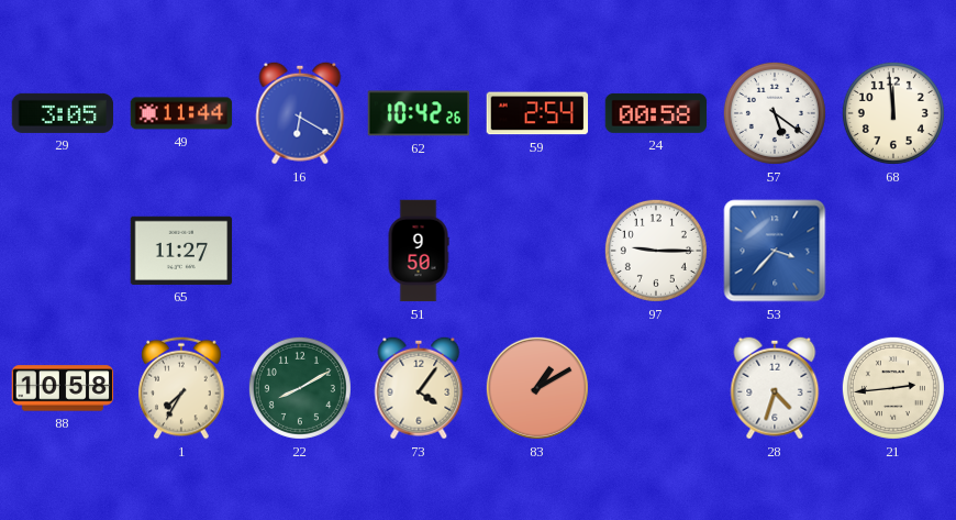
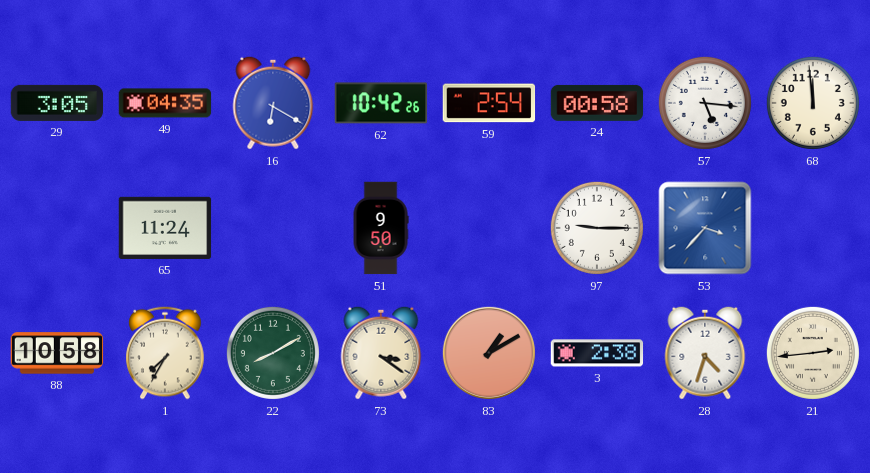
49: 11:44 -> 04:35
57: 5:21 -> 5:16
65: 11:27 -> 11:24
73: 4:06 -> 3:21
3: none -> 2:38
